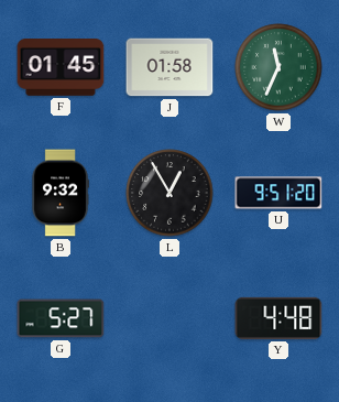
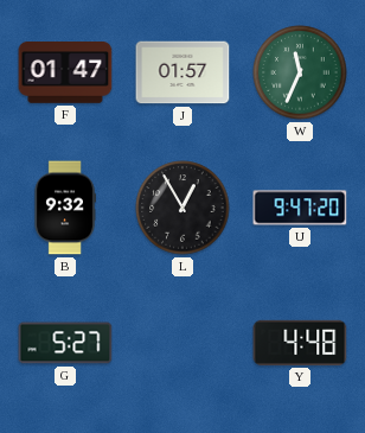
F: 01:45 -> 01:47
J: 01:58 -> 01:57
U: 9:51 -> 9:47
